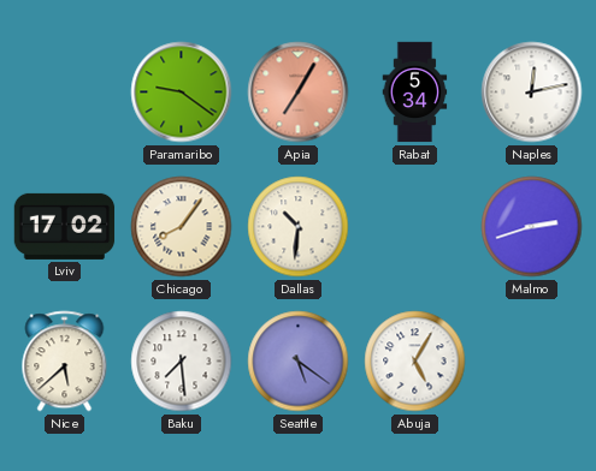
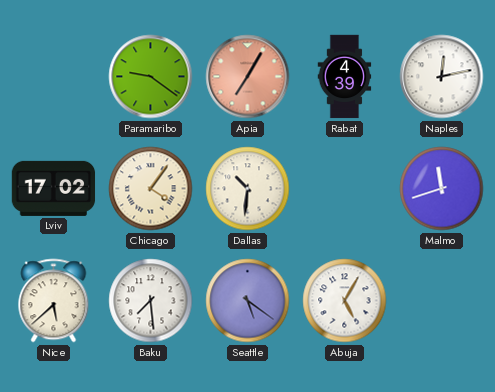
Rabat: 5:34 -> 4:39
Chicago: 8:06 -> 4:06
Malmo: 2:42 -> 11:42
